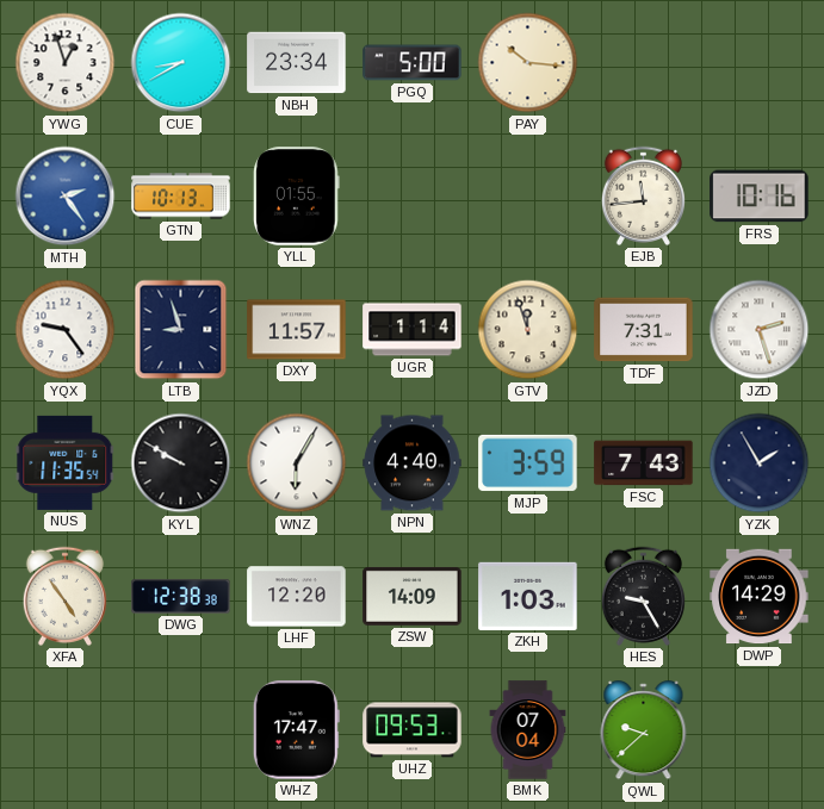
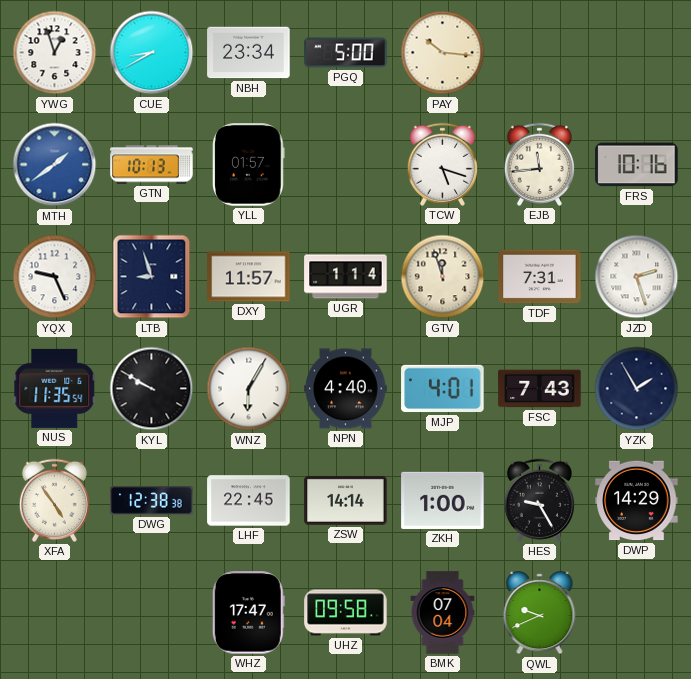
MTH: 2:24 -> 1:39
YLL: 01:55 -> 01:57
TCW: none -> 5:18
YQX: 9:24 -> 9:26
MJP: 3:59 -> 4:01
LHF: 12:20 -> 22:45
ZSW: 14:09 -> 14:14
ZKH: 1:03 -> 1:00
UHZ: 09:53 -> 09:58
QWL: 9:38 -> 9:41
